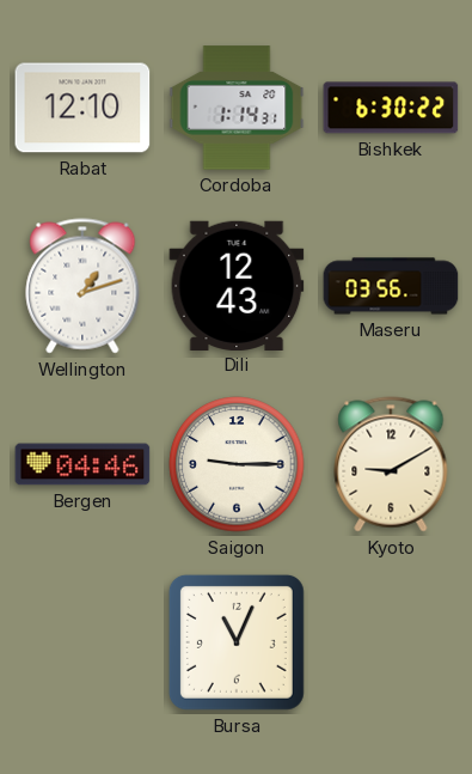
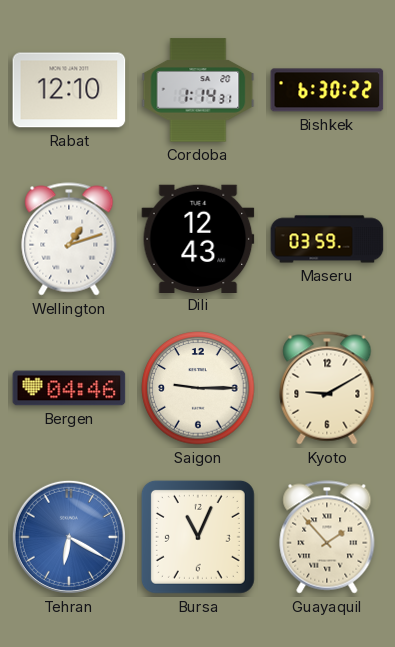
Maseru: 03:56 -> 03:59
Tehran: none -> 6:20
Guayaquil: none -> 1:53
